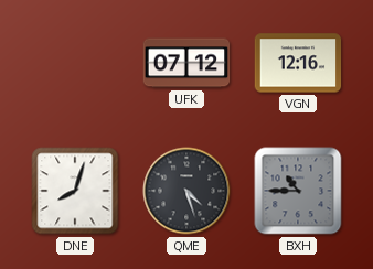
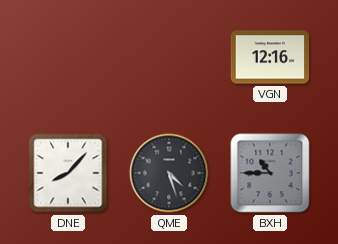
UFK: 07:12 -> none
DNE: 8:03 -> 8:07
